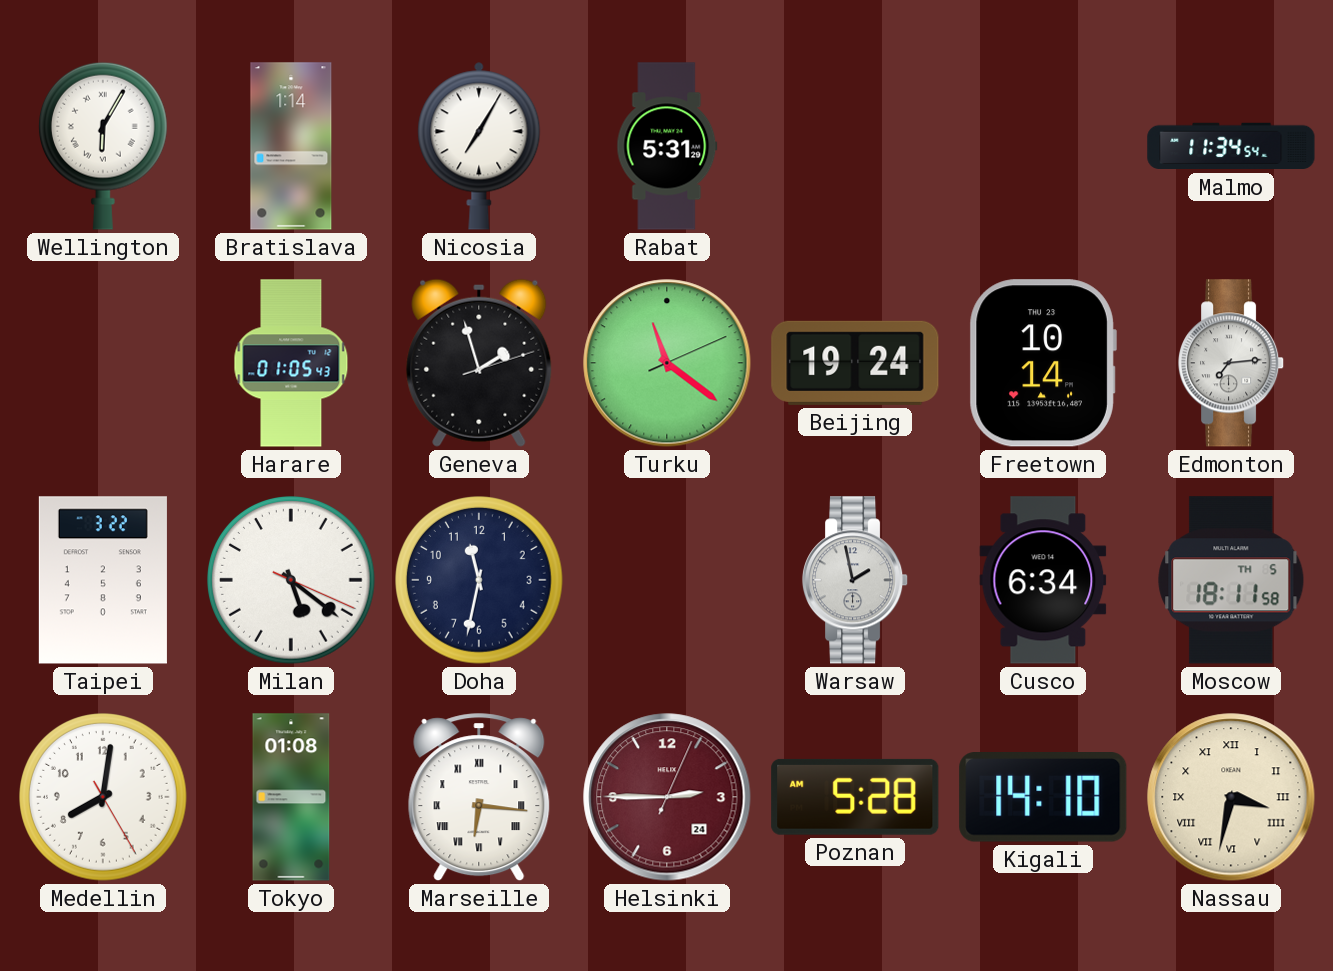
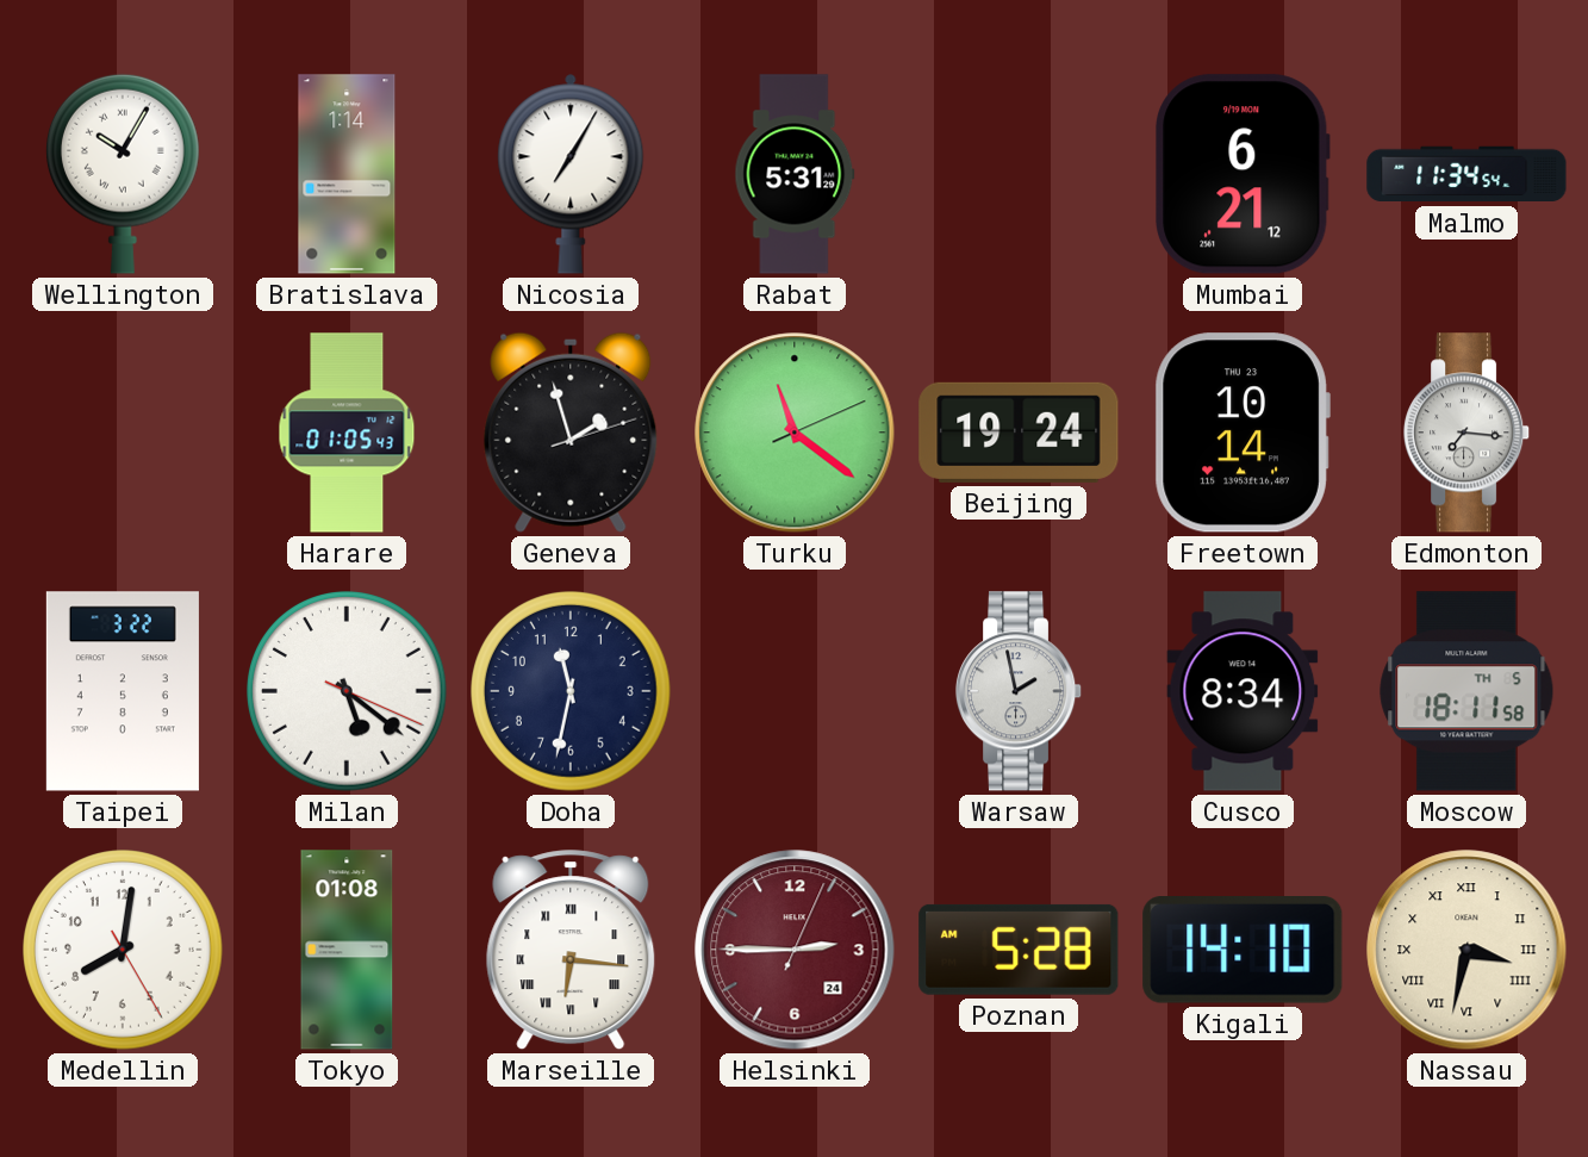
Wellington: 6:05 -> 10:05
Mumbai: none -> 6:21
Edmonton: 7:14 -> 7:16
Cusco: 6:34 -> 8:34
